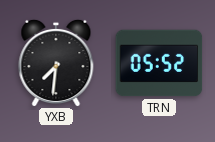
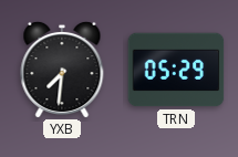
TRN: 05:52 -> 05:29
